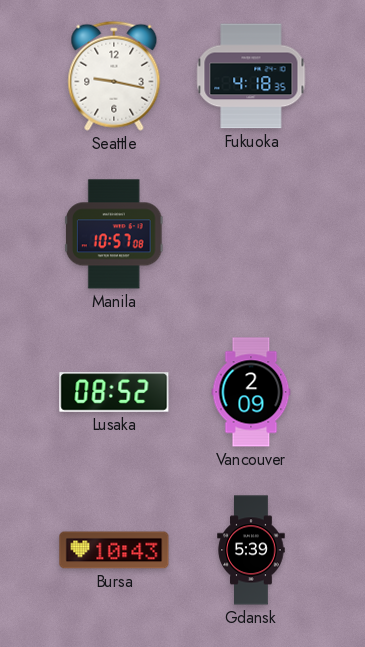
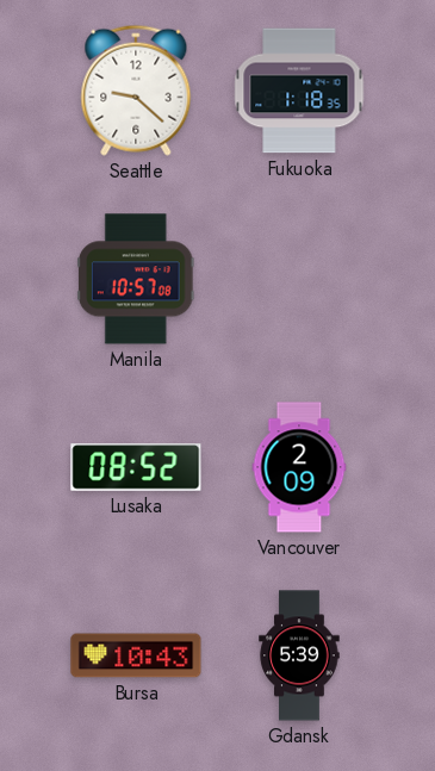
Seattle: 9:17 -> 9:22
Fukuoka: 4:18 -> 1:18
